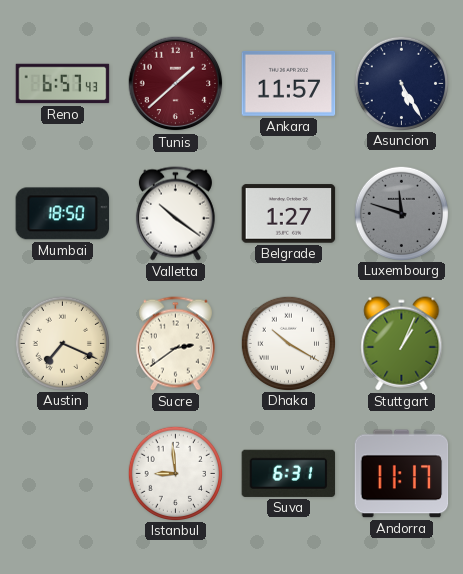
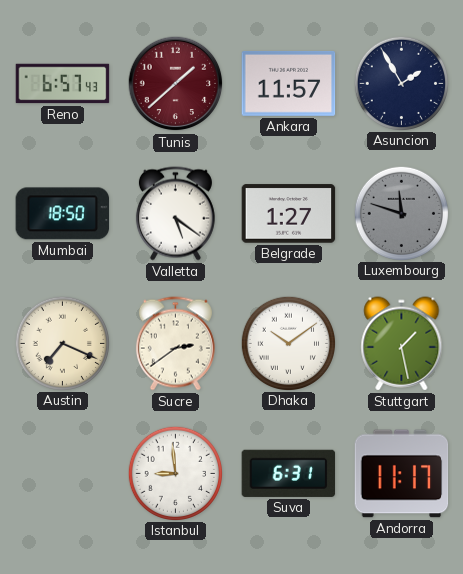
Asuncion: 5:25 -> 1:55
Valletta: 10:21 -> 5:21
Dhaka: 10:20 -> 10:09
Stuttgart: 1:04 -> 1:28
